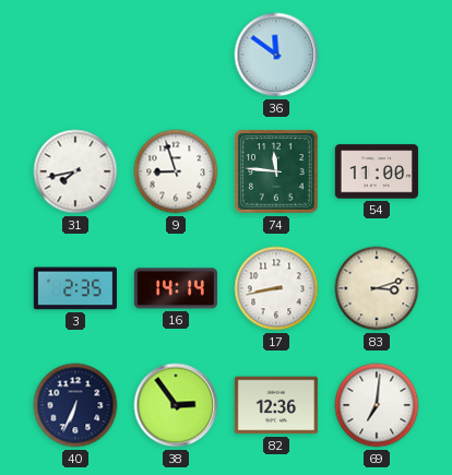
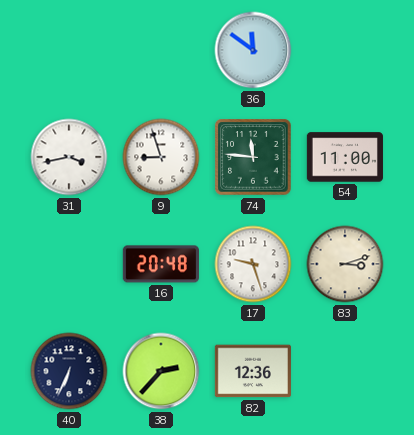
31: 7:43 -> 3:43
3: 2:35 -> none
16: 14:14 -> 20:48
17: 8:43 -> 9:27
38: 2:54 -> 2:37
69: 7:01 -> none
